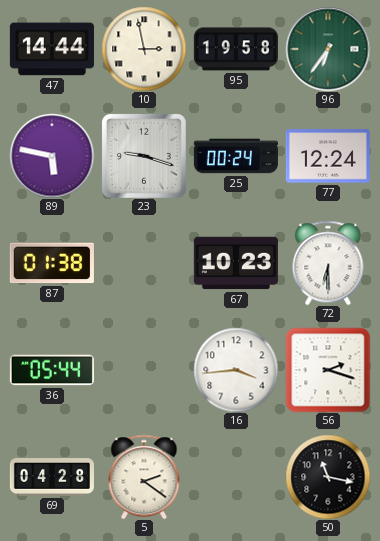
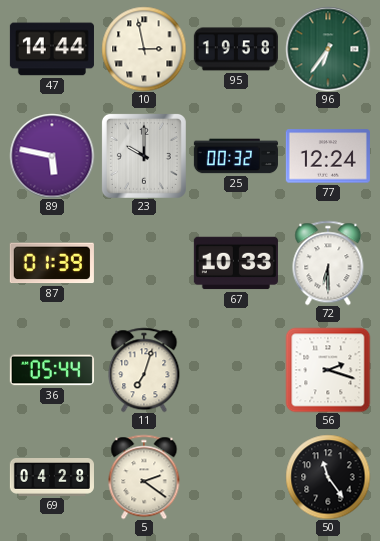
23: 9:18 -> 10:00
25: 00:24 -> 00:32
87: 01:38 -> 01:39
67: 10:23 -> 10:33
11: none -> 7:03
16: 3:44 -> none
50: 11:17 -> 11:24
